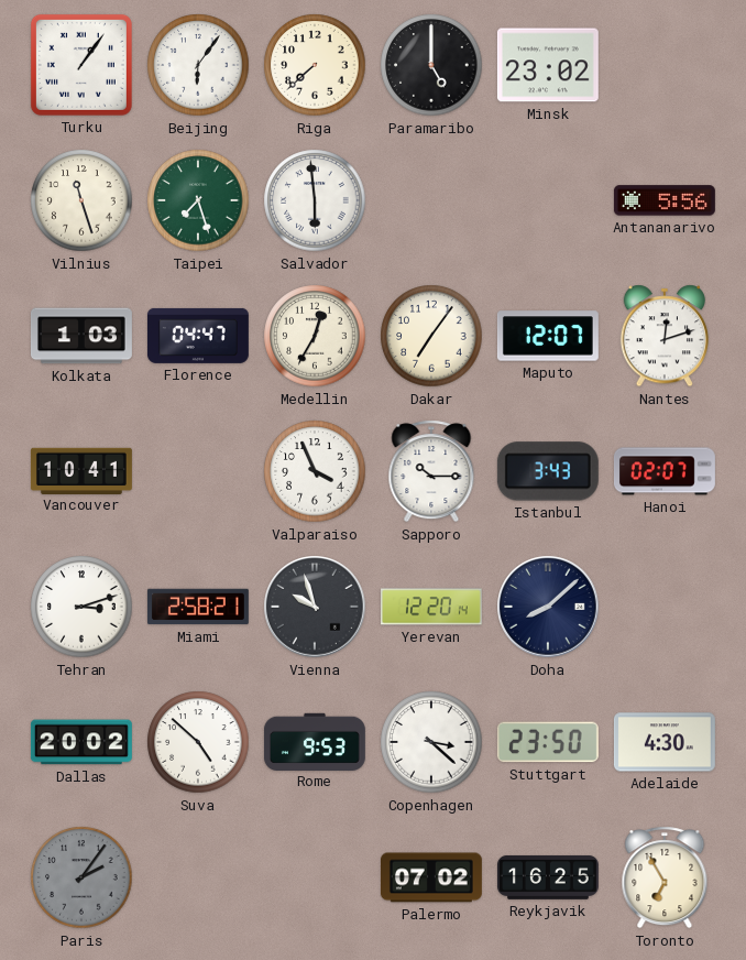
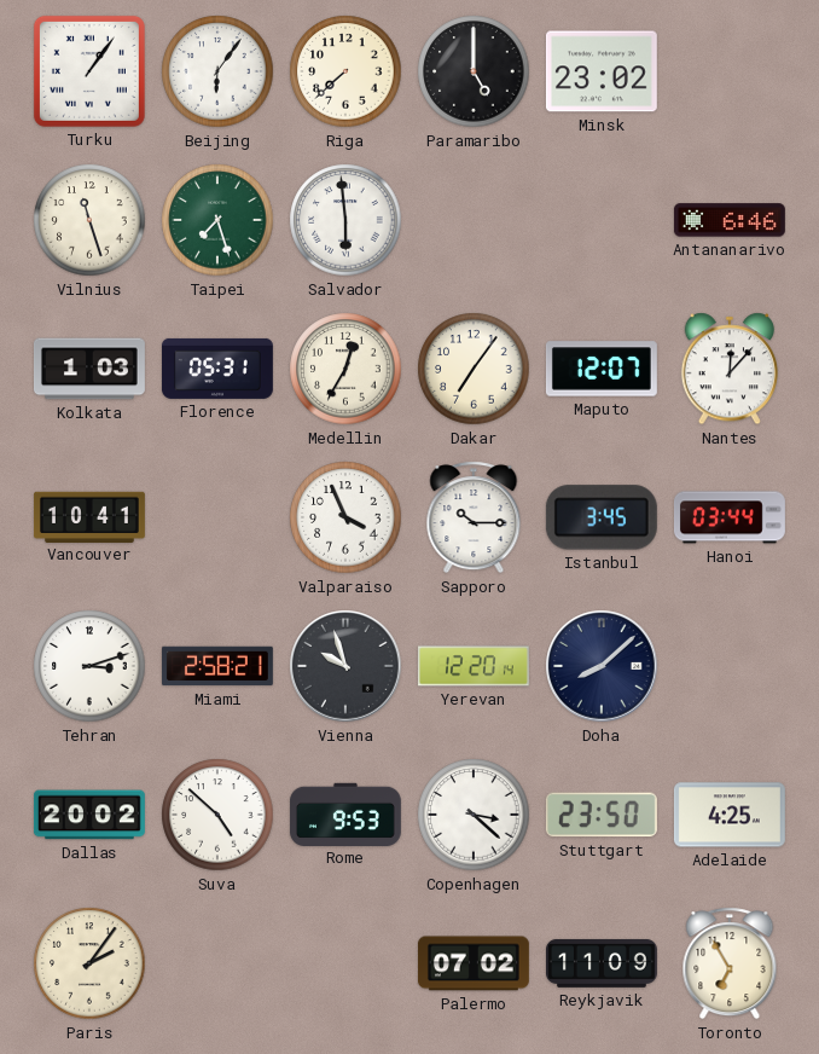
Antananarivo: 5:56 -> 6:46
Florence: 04:47 -> 05:31
Nantes: 12:12 -> 12:07
Istanbul: 3:43 -> 3:45
Hanoi: 02:07 -> 03:44
Adelaide: 4:30 -> 4:25
Paris dial: grey -> cream
Reykjavik: 16:25 -> 11:09
